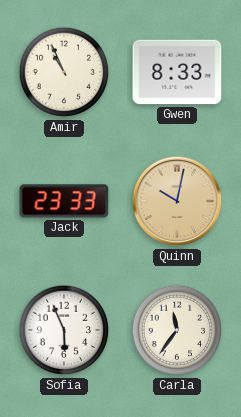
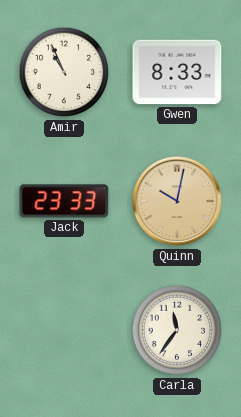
Sofia: 5:56 -> none
